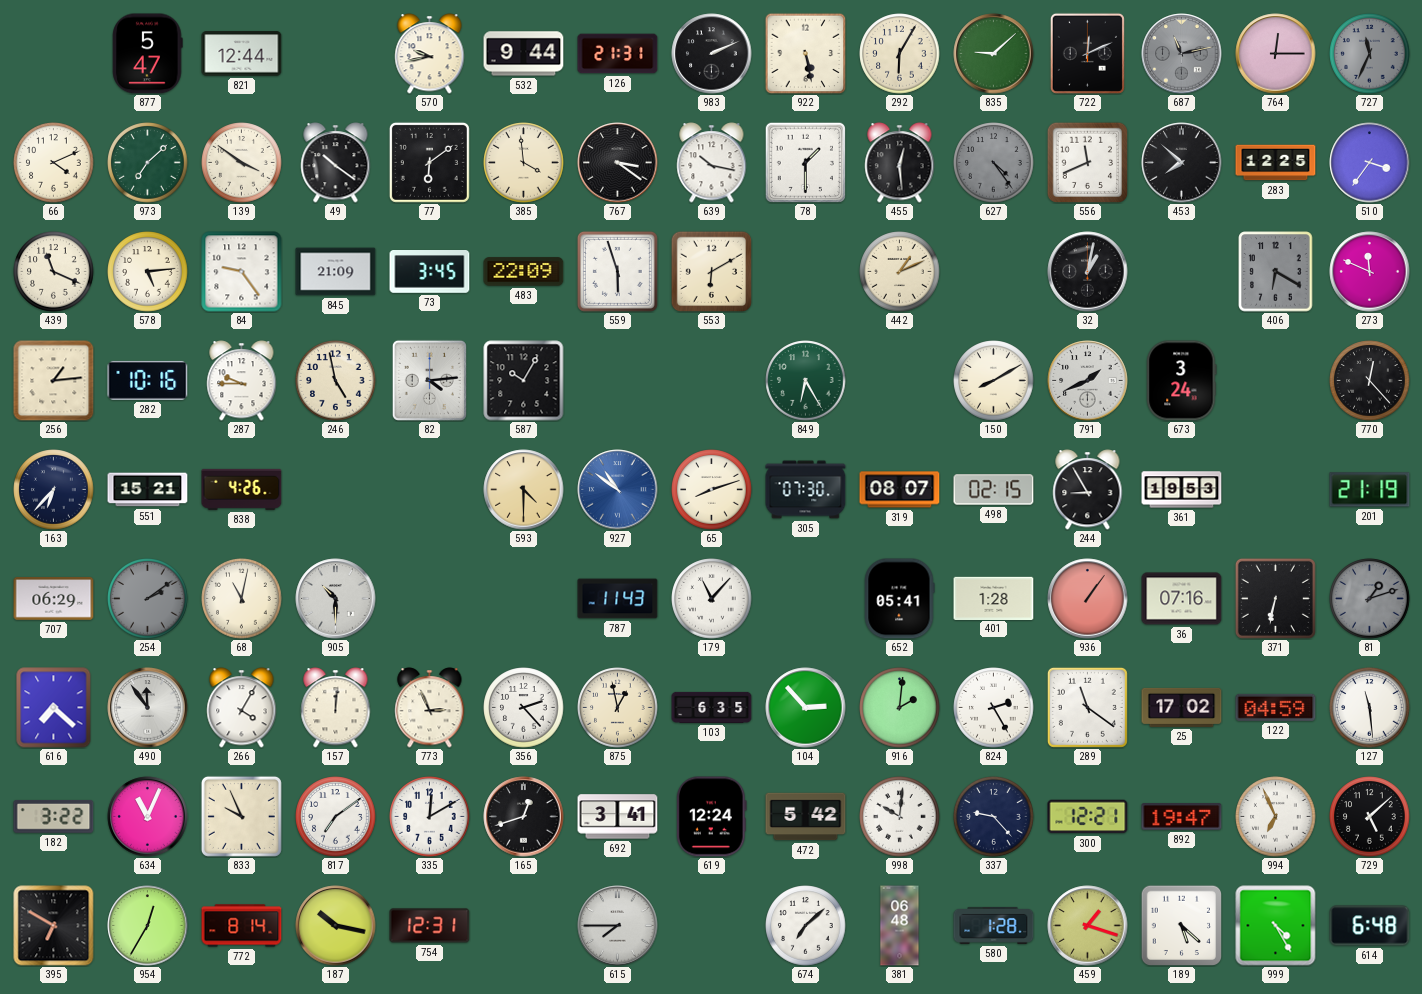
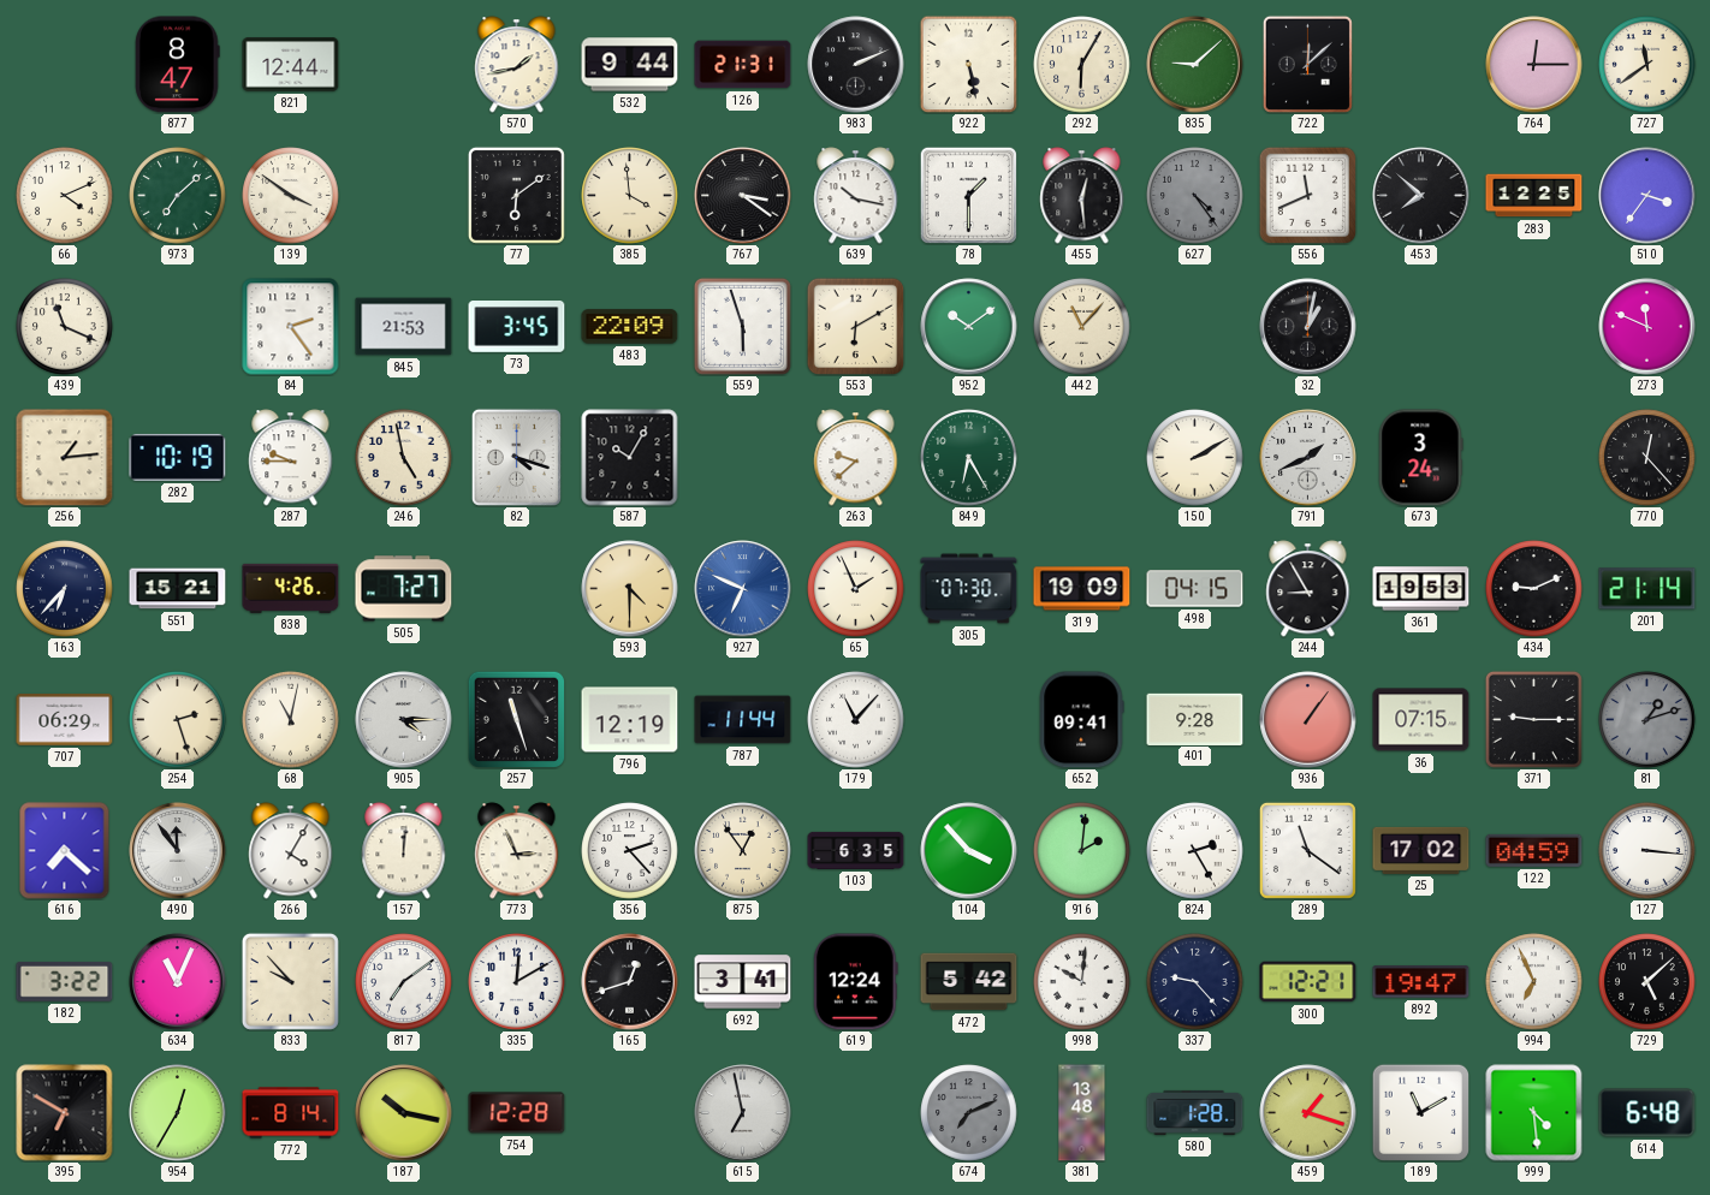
877: 5:47 -> 8:47
570: 9:43 -> 1:43
722: 12:11 -> 12:08
687: 11:13 -> none
727: 11:34 -> 11:39
727 dial: grey -> cream
49: 10:21 -> none
578: 5:14 -> none
84: 9:24 -> 2:24
845: 21:09 -> 21:53
952: none -> 10:09
442: 1:11 -> 11:07
406: 6:20 -> none
282: 10:16 -> 10:19
82: 4:14 -> 4:18
263: none -> 9:38
150: 8:10 -> 2:10
505: none -> 7:27
927: 10:51 -> 6:49
65: 8:12 -> 1:56
319: 08:07 -> 19:09
498: 02:15 -> 04:15
434: none -> 9:11
201: 21:19 -> 21:14
254: 2:09 -> 2:27
254 dial: grey -> cream
905: 10:30 -> 4:15
257: none -> 11:27
796: none -> 12:19
787: 11:43 -> 11:44
652: 05:41 -> 09:41
401: 1:28 -> 9:28
36: 07:16 -> 07:15
371: 6:32 -> 9:15
875: 12:58 -> 12:54
104: 2:53 -> 3:53
127: 11:29 -> 3:16
833: 9:56 -> 9:53
754: 12:31 -> 12:28
615: 7:45 -> 6:58
674: 7:08 -> 7:11
674 dial: white -> grey
381: 06:48 -> 13:48
189: 5:22 -> 11:10
999: 4:25 -> 4:29
